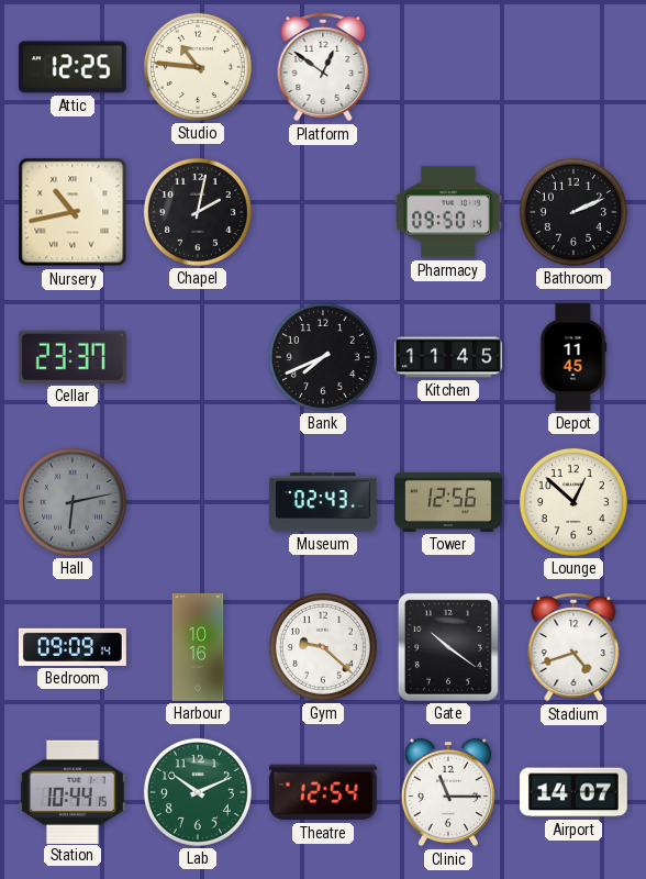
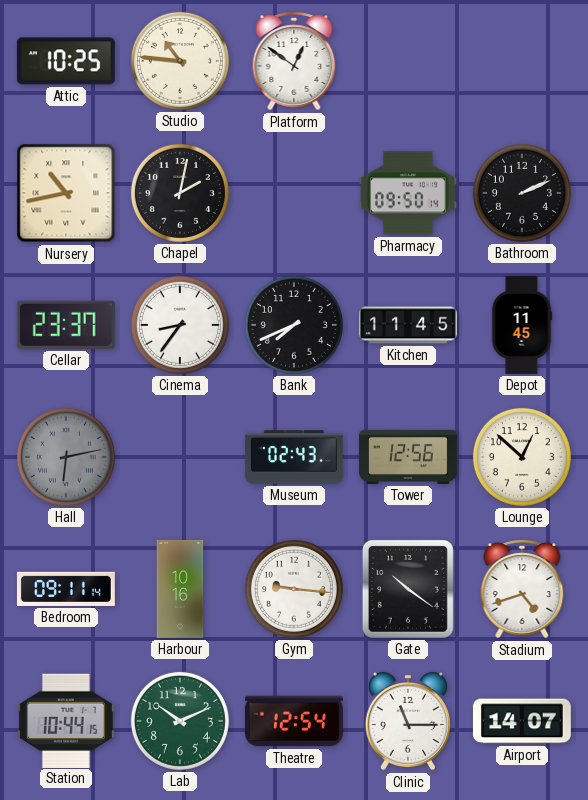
Attic: 12:25 -> 10:25
Cinema: none -> 8:36
Bedroom: 09:09 -> 09:11
Gym: 9:22 -> 9:16
